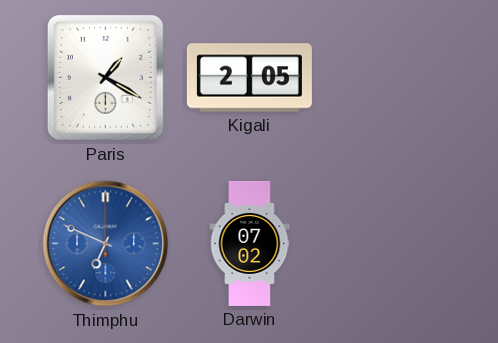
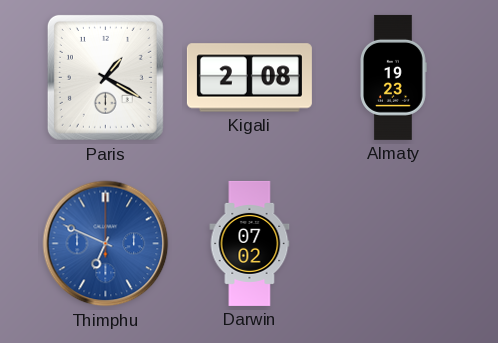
Kigali: 2:05 -> 2:08
Almaty: none -> 19:23
